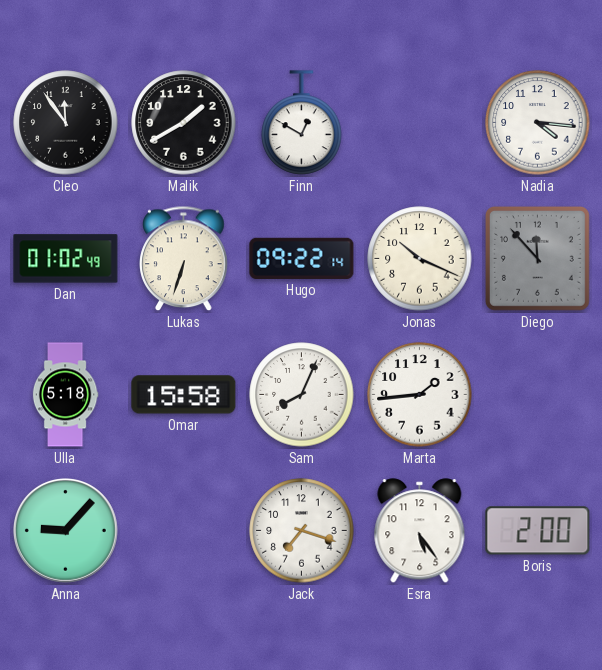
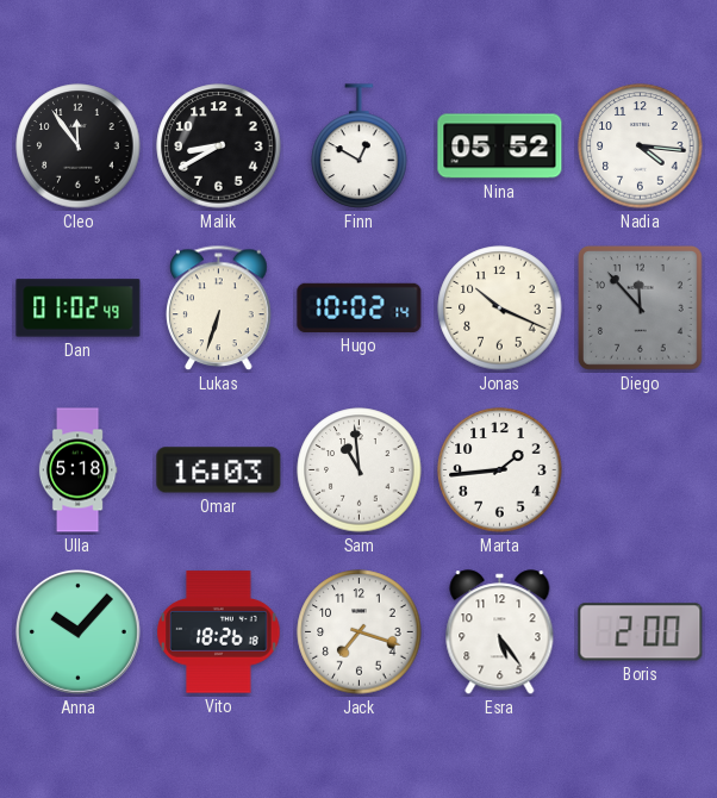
Malik: 1:40 -> 8:40
Nina: none -> 05:52
Hugo: 09:22 -> 10:02
Omar: 15:58 -> 16:03
Sam: 8:04 -> 10:59
Anna: 9:07 -> 10:07
Vito: none -> 18:26
